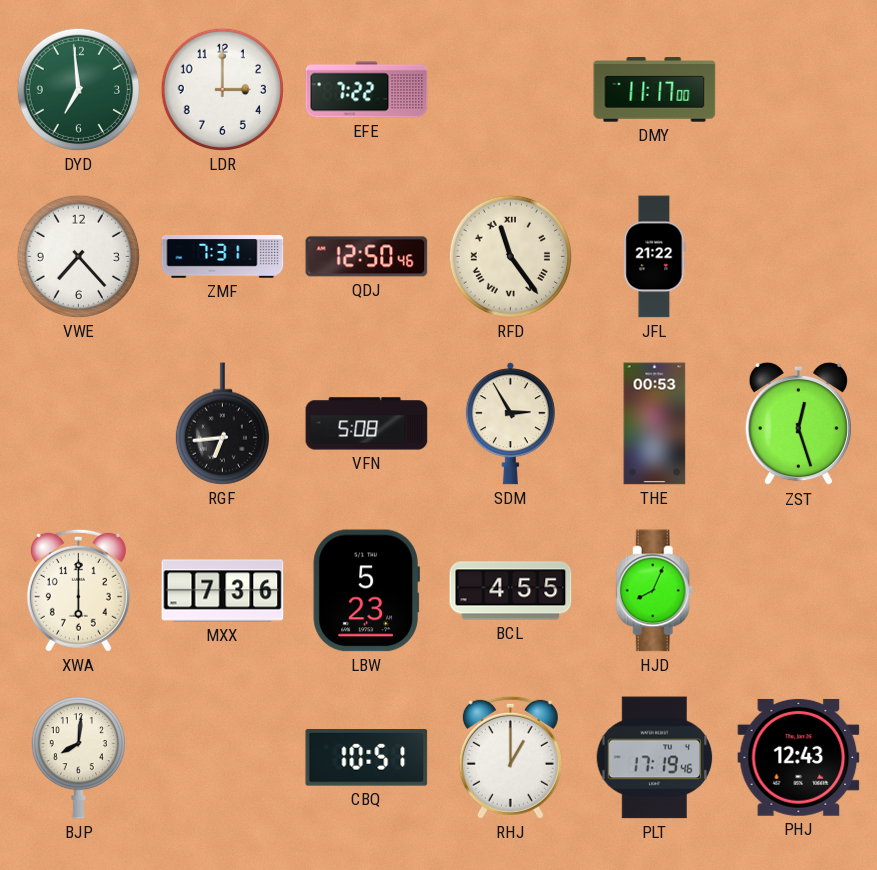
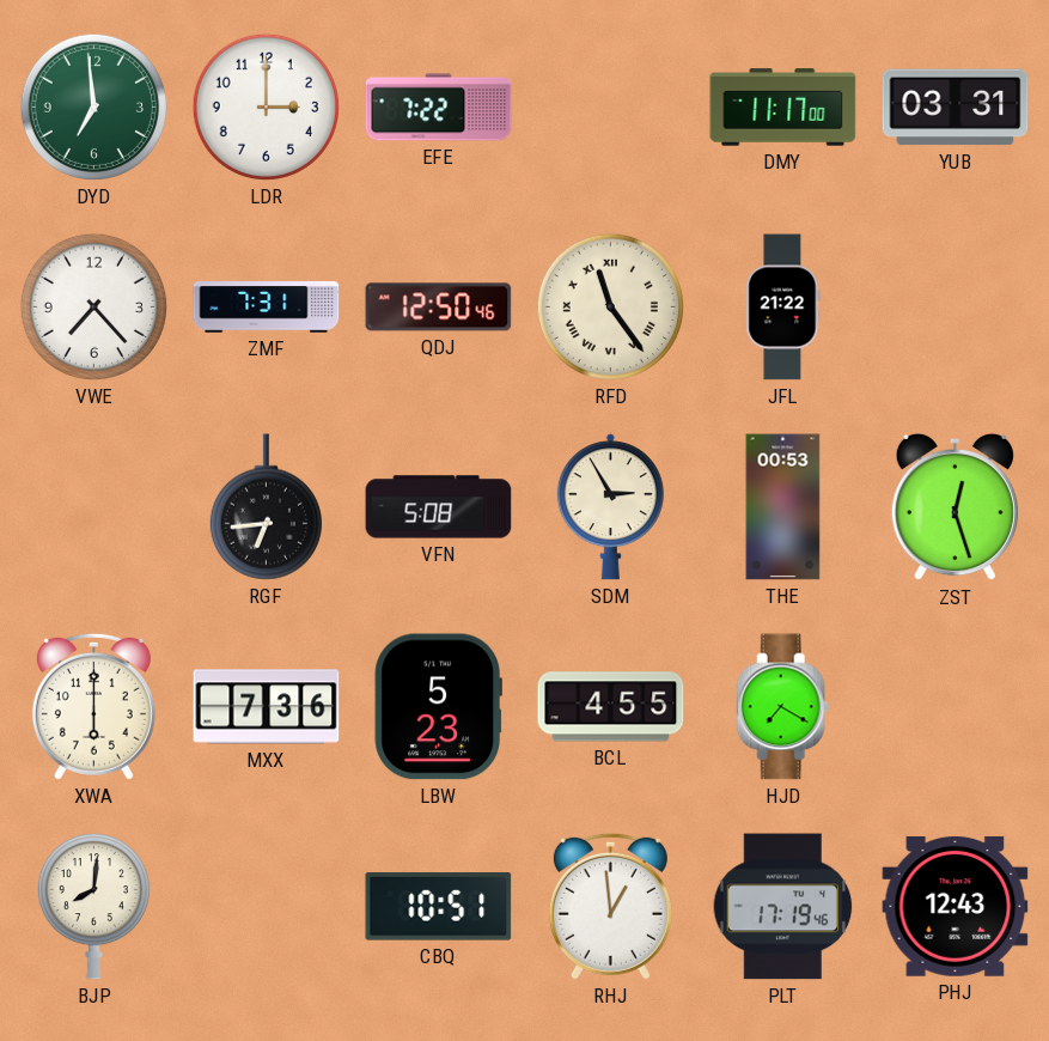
YUB: none -> 03:31
HJD: 8:04 -> 7:20
RHJ: 1:00 -> 12:59
